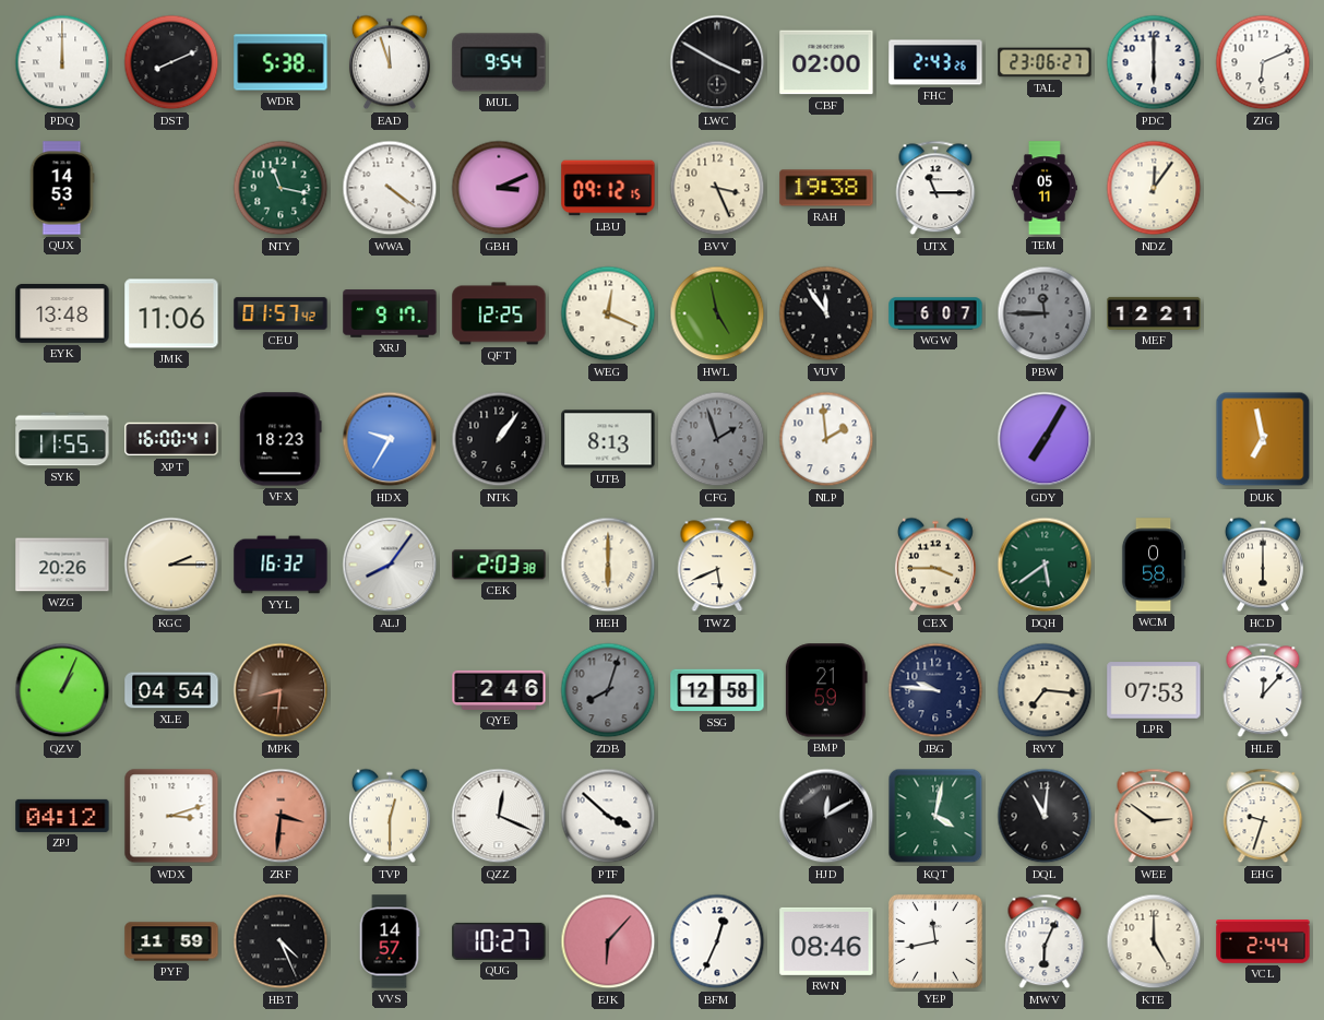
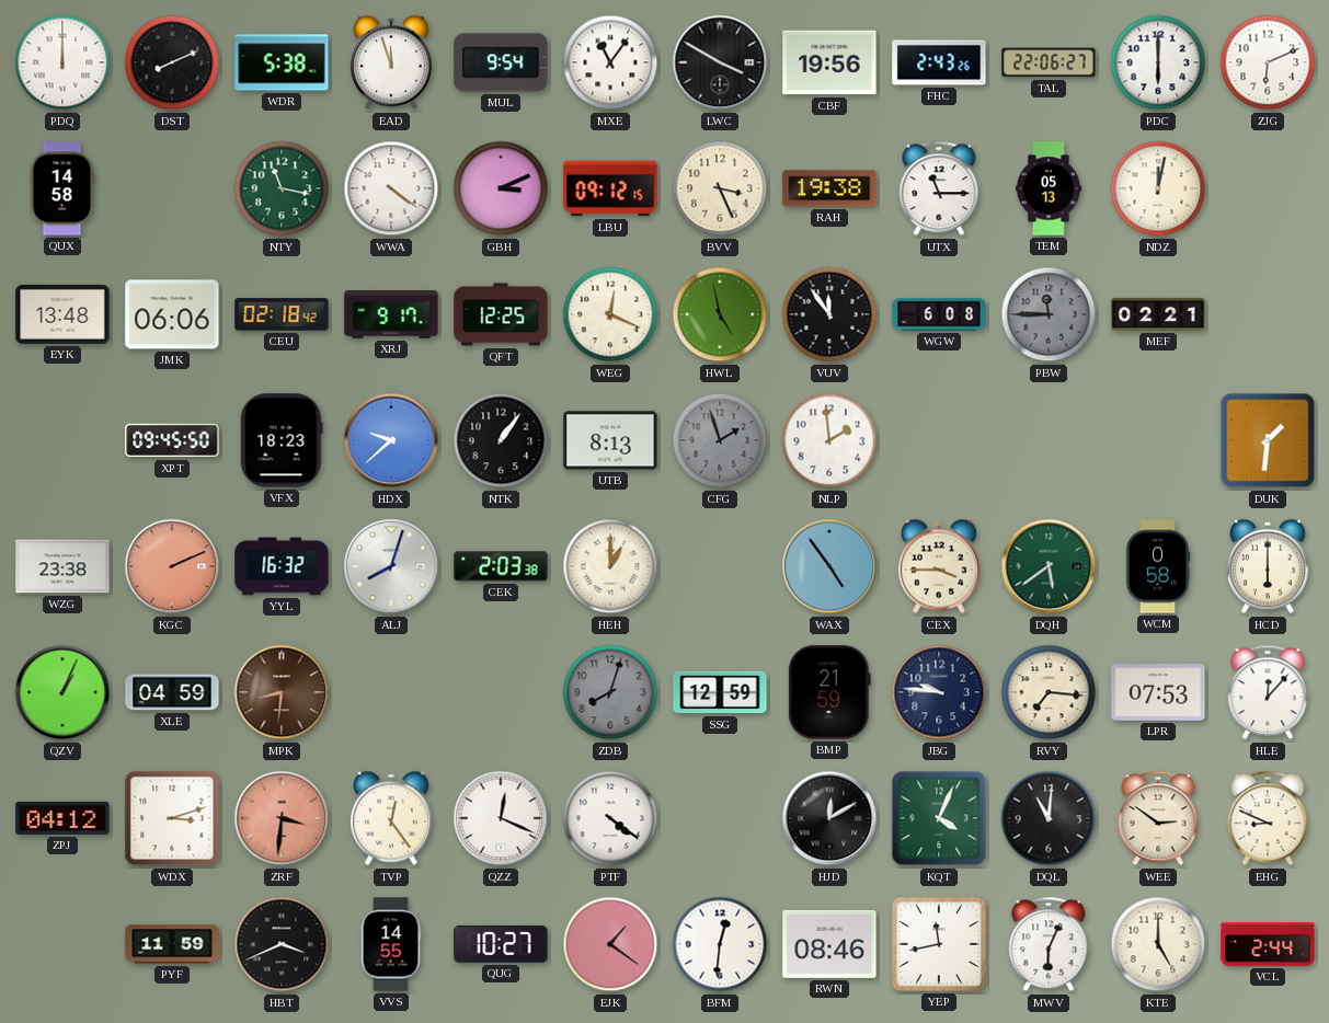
MXE: none -> 11:06
CBF: 02:00 -> 19:56
TAL: 23:06 -> 22:06
QUX: 14:53 -> 14:58
TEM: 05:11 -> 05:13
NDZ: 12:06 -> 12:02
JMK: 11:06 -> 06:06
CEU: 01:57 -> 02:18
WGW: 6:07 -> 6:08
MEF: 12:21 -> 02:21
SYK: 11:55 -> none
XPT: 16:00 -> 09:45
HDX: 9:35 -> 9:38
GDY: 7:05 -> none
DUK: 6:58 -> 1:31
WZG: 20:26 -> 23:38
KGC: 2:15 -> 2:11
KGC dial: cream -> salmon
ALJ: 8:06 -> 8:03
HEH: 6:00 -> 1:00
TWZ: 5:41 -> none
WAX: none -> 4:54
XLE: 04:54 -> 04:59
QYE: 2:46 -> none
SSG: 12:58 -> 12:59
TVP: 12:30 -> 12:24
PTF: 3:52 -> 4:21
KQT: 4:02 -> 4:04
EHG: 9:33 -> 8:49
HBT: 4:26 -> 3:41
VVS: 14:57 -> 14:55
EJK: 6:07 -> 1:21
BFM: 12:34 -> 12:31
